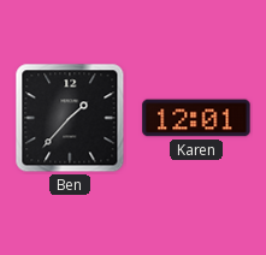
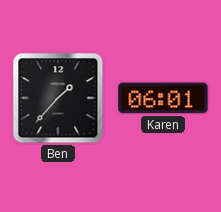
Karen: 12:01 -> 06:01
